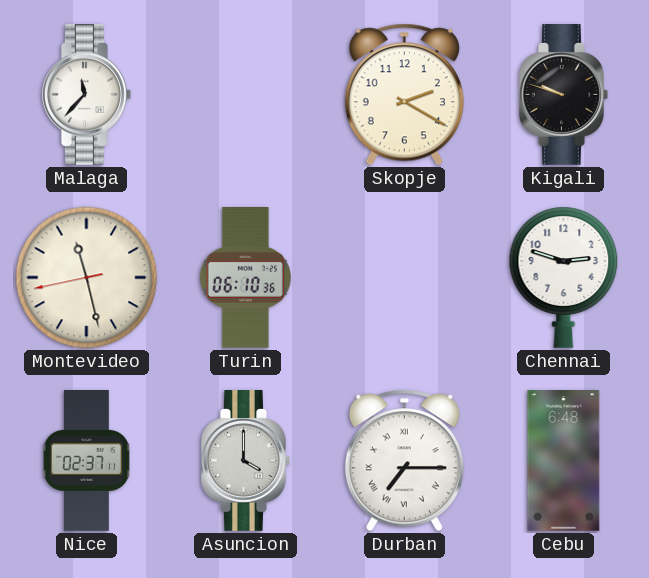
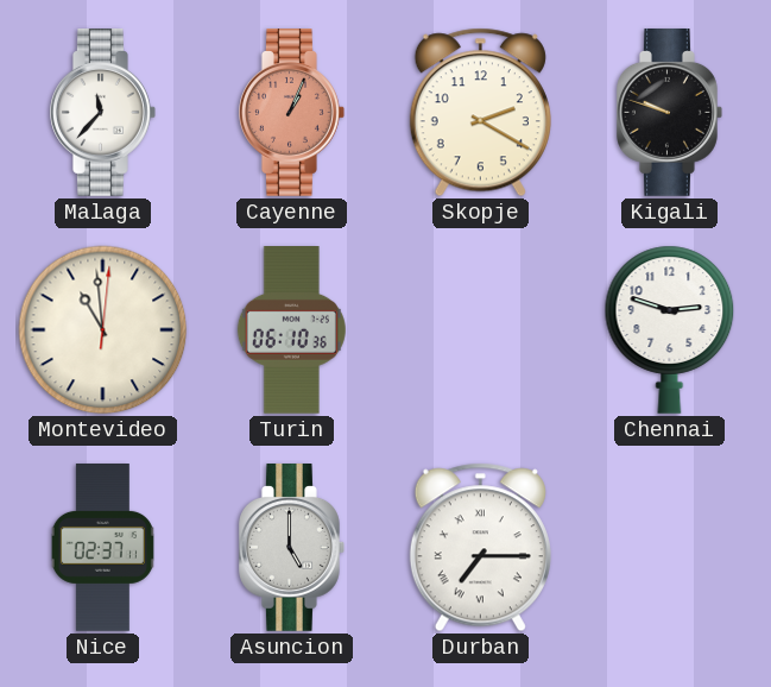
Cayenne: none -> 1:04
Montevideo: 11:27 -> 10:59
Asuncion: 4:00 -> 5:00
Cebu: 6:48 -> none
